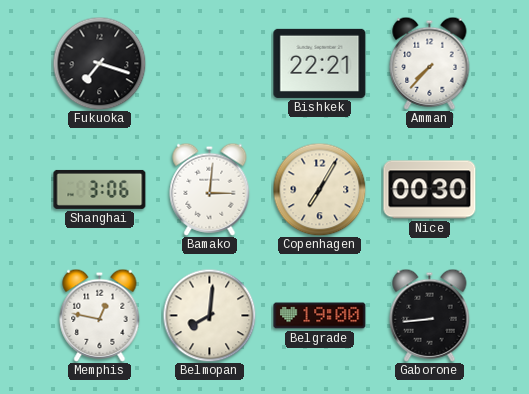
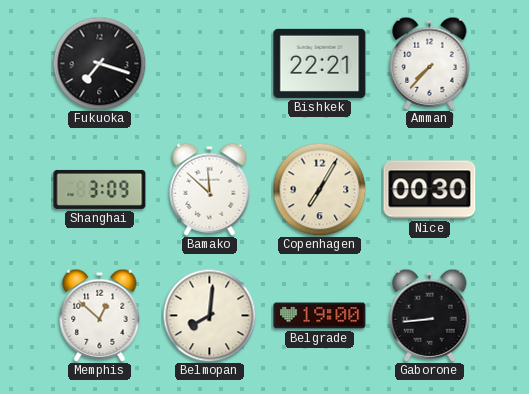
Shanghai: 3:06 -> 3:09
Bamako: 3:01 -> 11:52
Memphis: 12:47 -> 12:52
